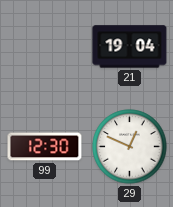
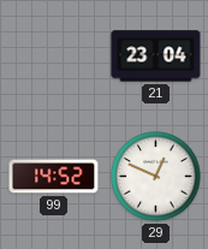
21: 19:04 -> 23:04
99: 12:30 -> 14:52
